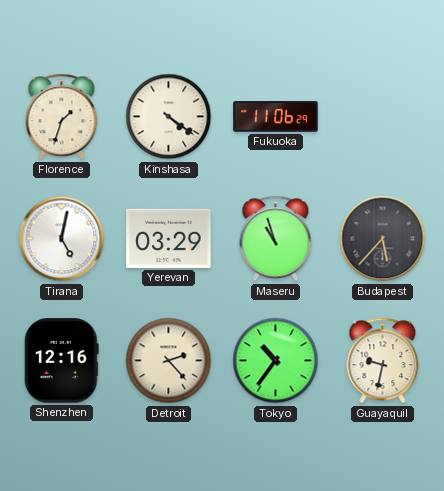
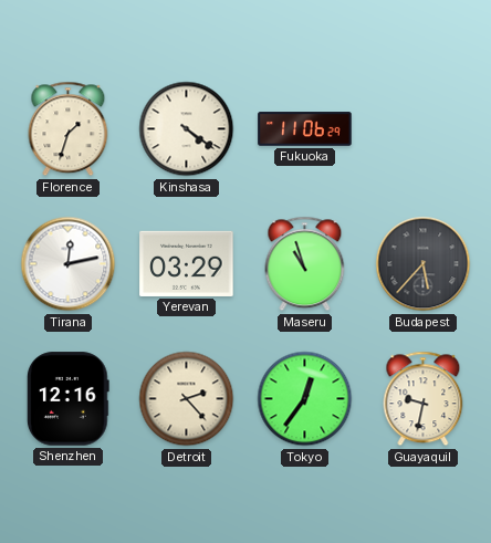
Tirana: 5:02 -> 12:13
Tokyo: 10:36 -> 12:36
